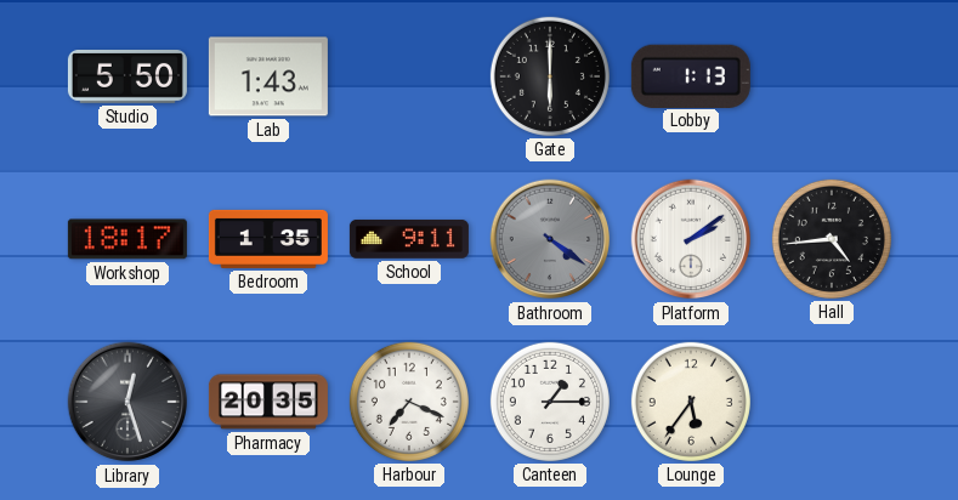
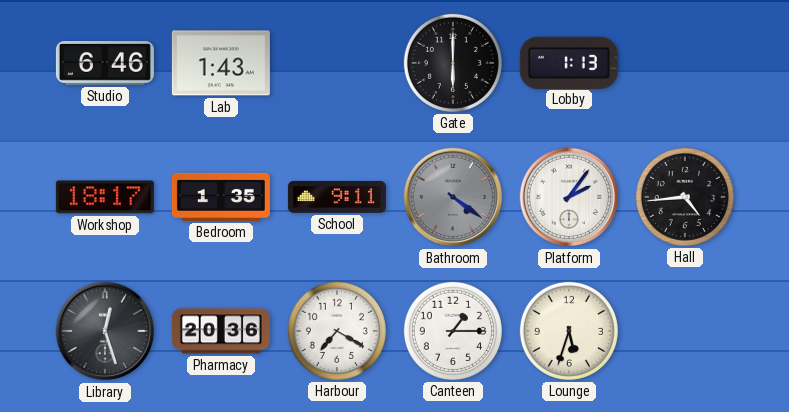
Studio: 5:50 -> 6:46
Platform: 2:09 -> 2:06
Pharmacy: 20:35 -> 20:36
Harbour: 7:19 -> 7:20
Lounge: 5:36 -> 5:33
